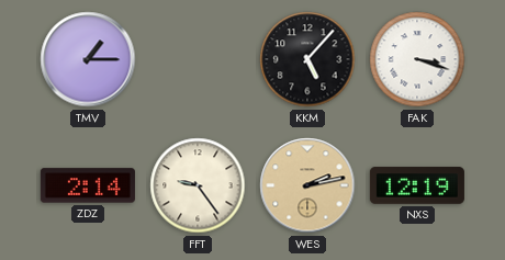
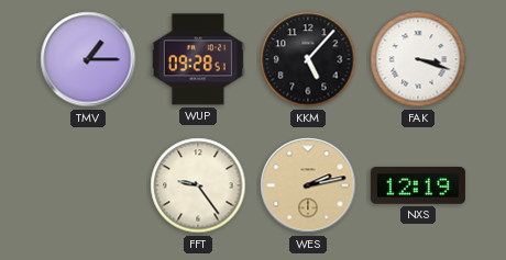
WUP: none -> 09:28
ZDZ: 2:14 -> none
